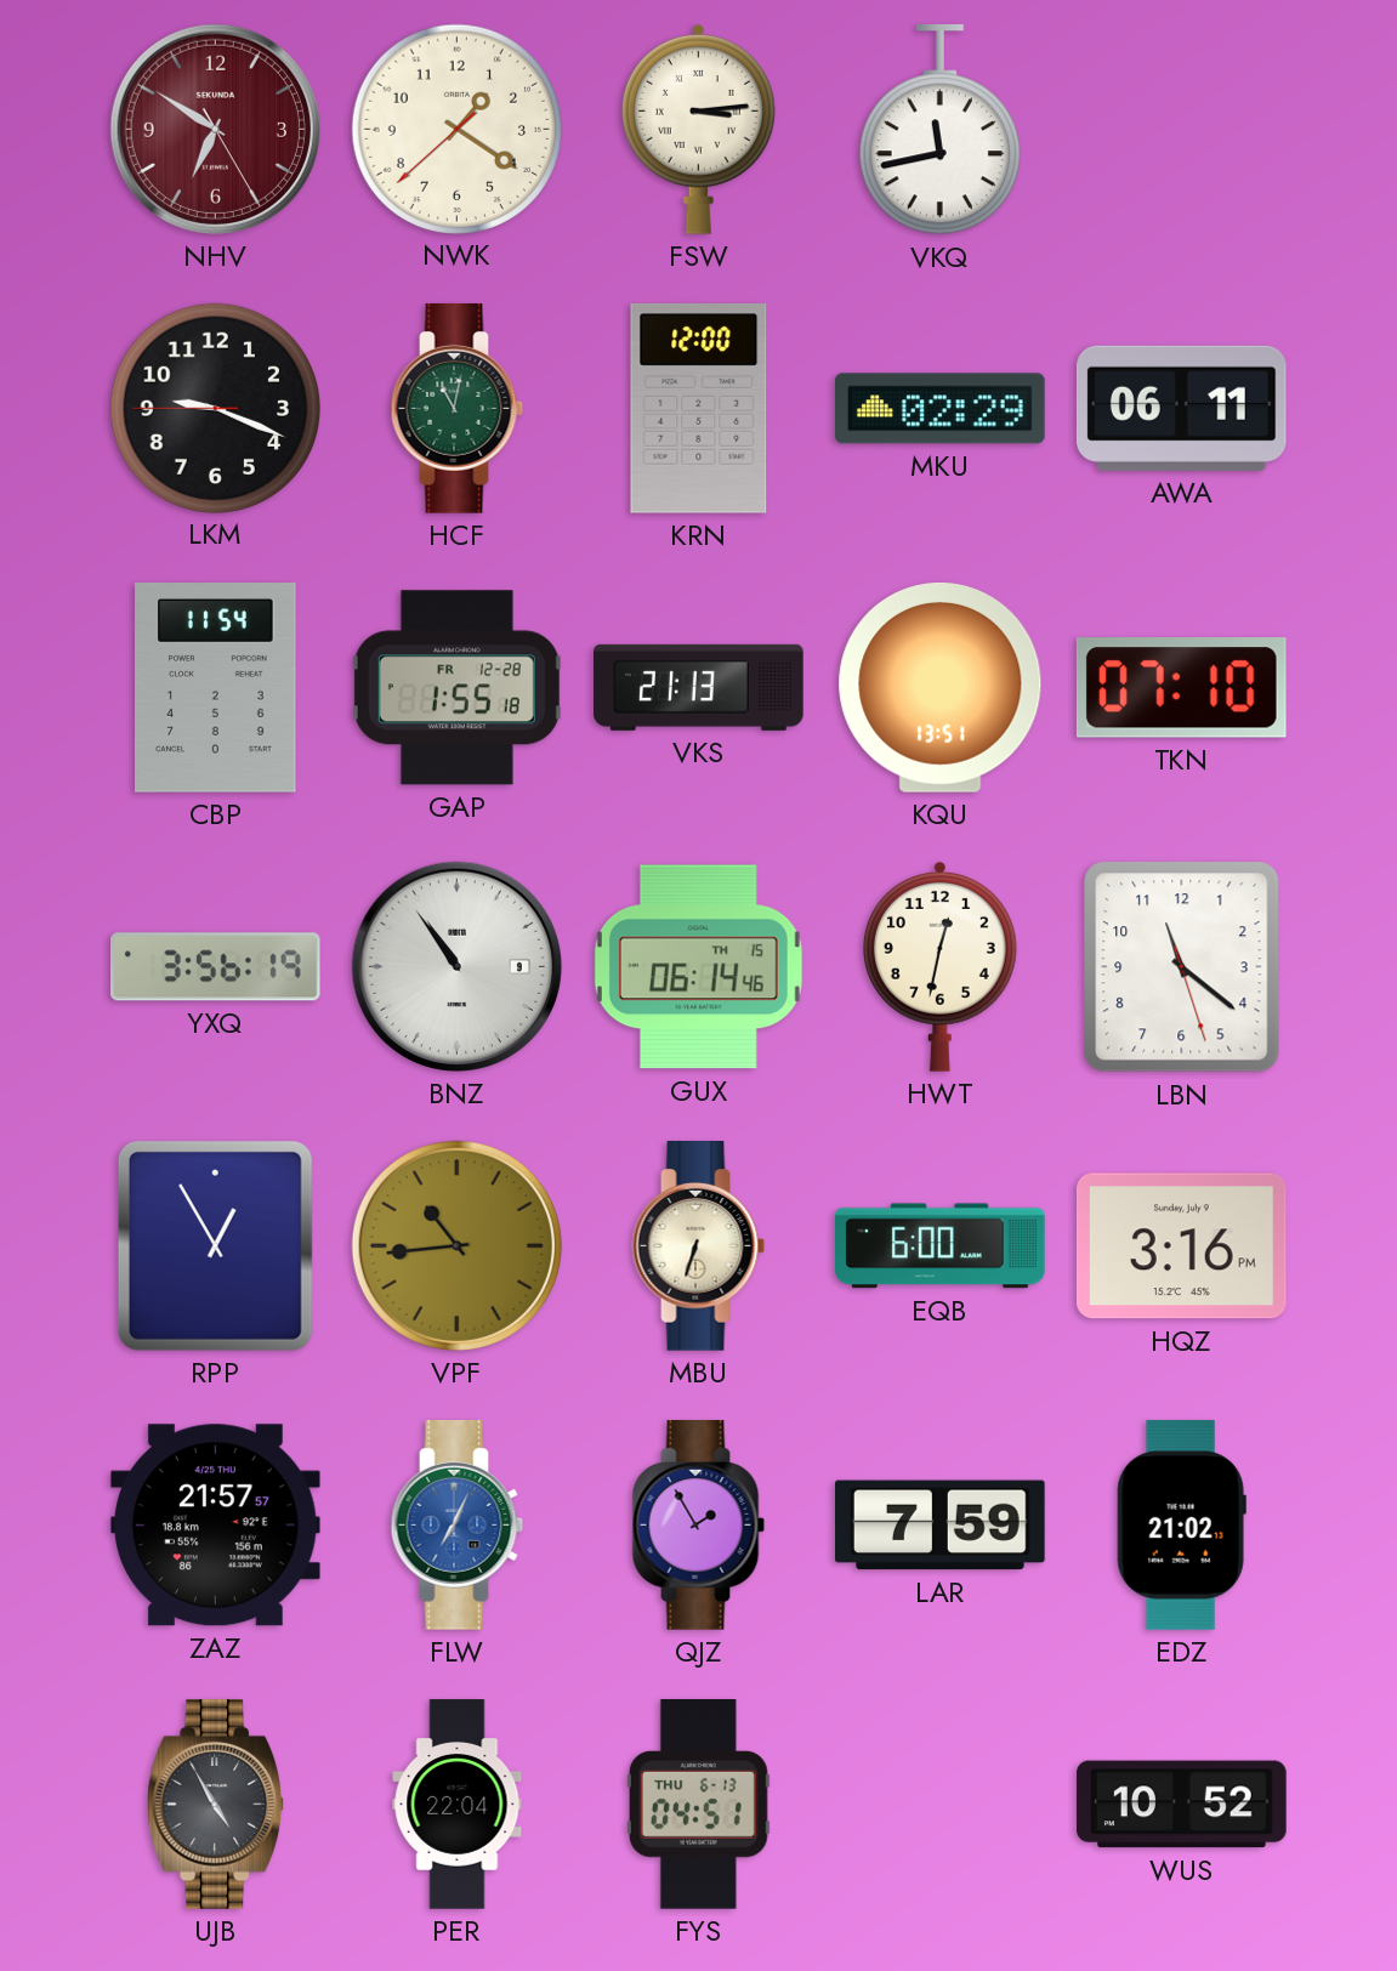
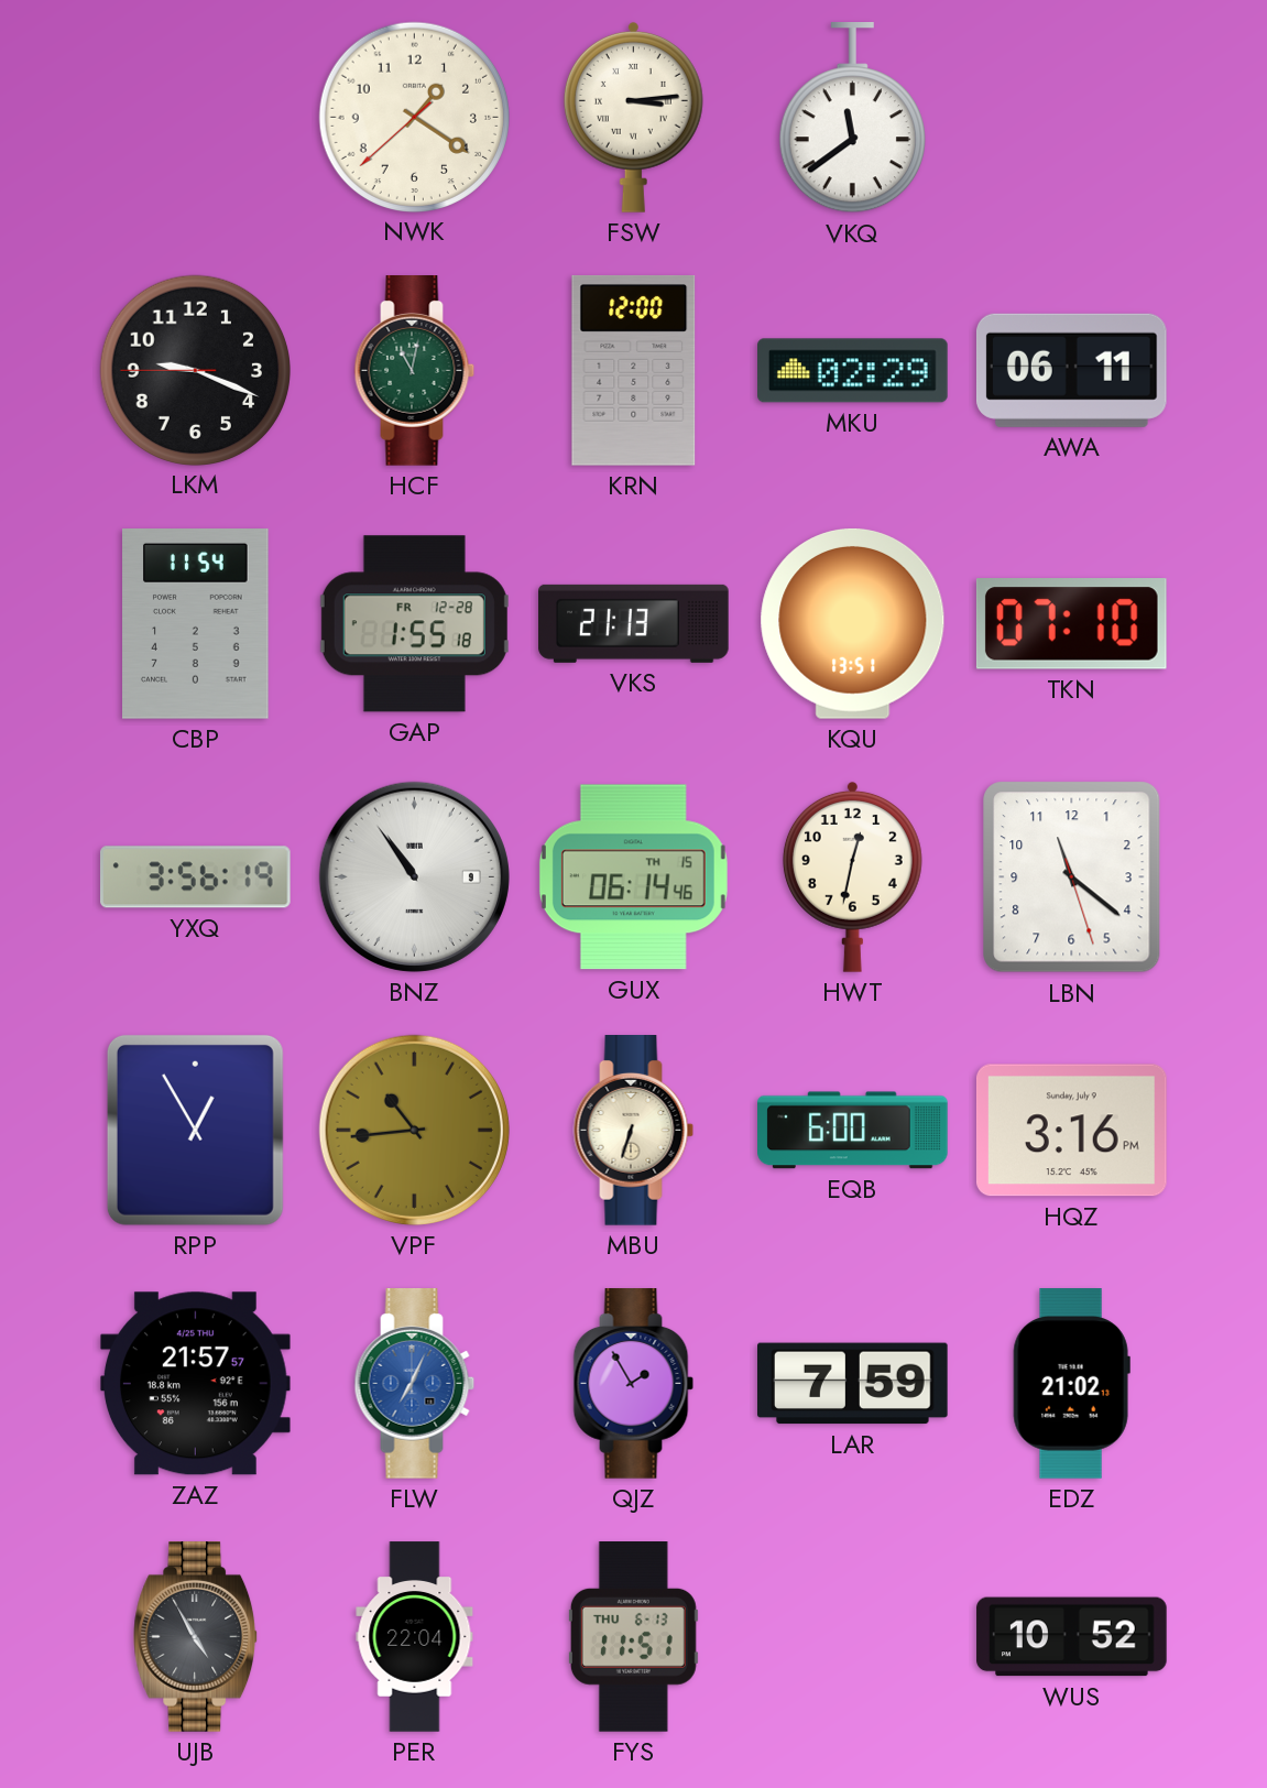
NHV: 6:50 -> none
VKQ: 11:43 -> 11:39
FYS: 04:51 -> 11:51
